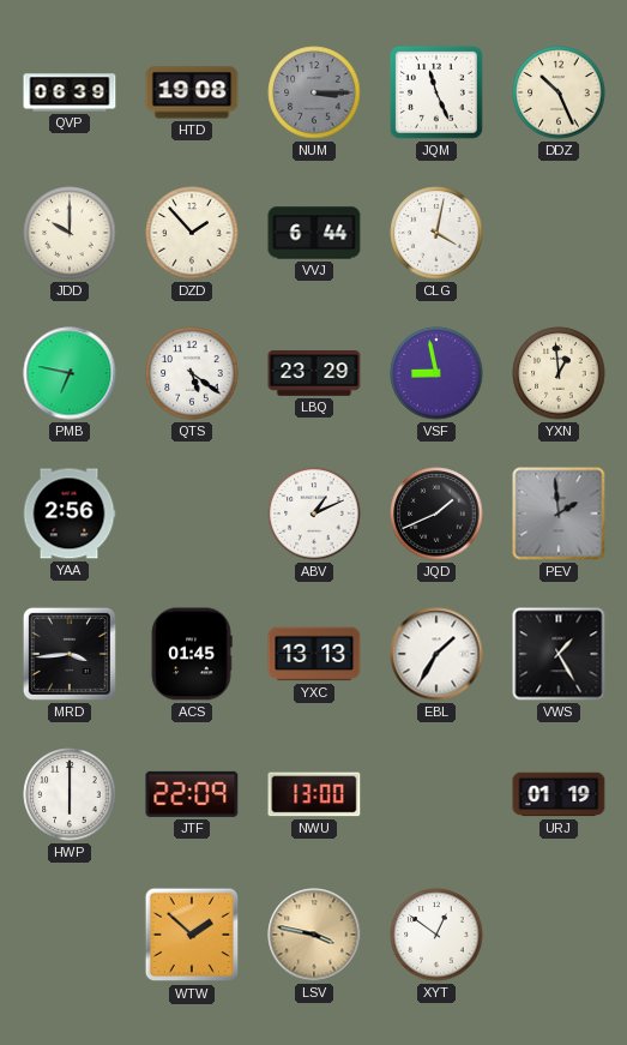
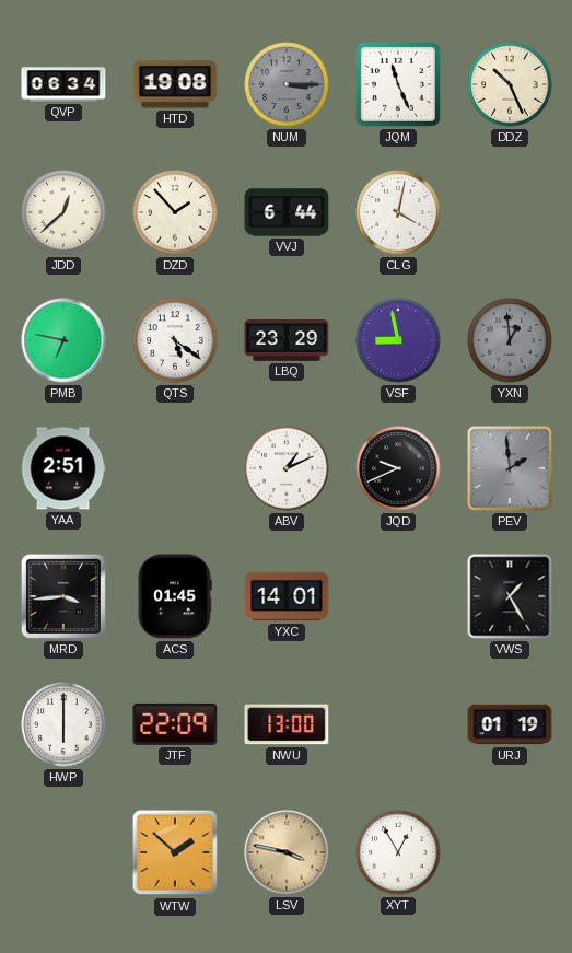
QVP: 06:39 -> 06:34
JDD: 10:00 -> 12:38
YXN dial: cream -> grey
YAA: 2:56 -> 2:51
JQD: 1:41 -> 9:41
YXC: 13:13 -> 14:01
EBL: 1:35 -> none
XYT: 12:51 -> 12:55
